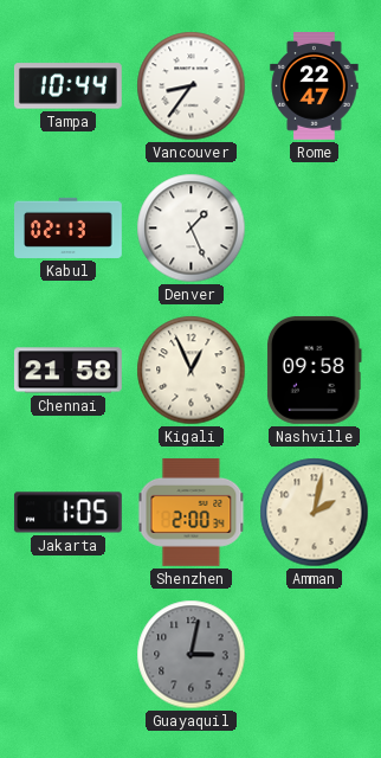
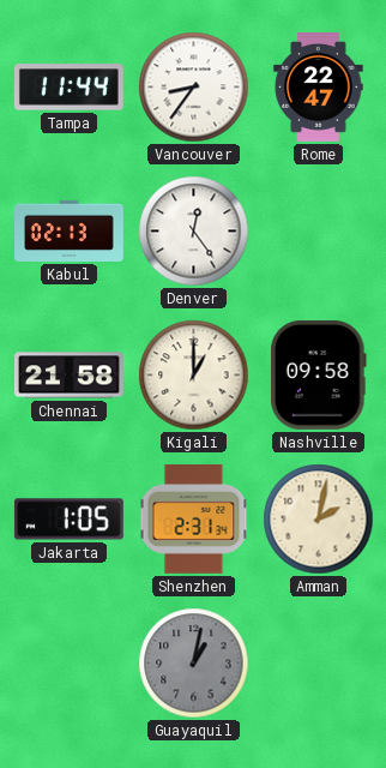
Tampa: 10:44 -> 11:44
Denver: 1:26 -> 12:24
Kigali: 12:56 -> 1:00
Shenzhen: 2:00 -> 2:31
Guayaquil: 3:02 -> 1:02
